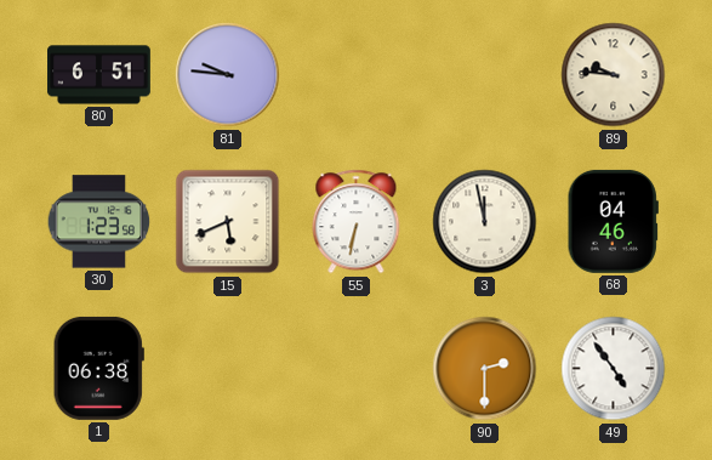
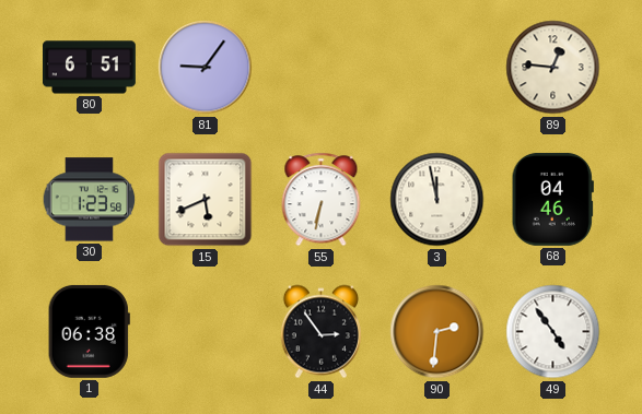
81: 9:46 -> 9:06
89: 9:46 -> 12:46
44: none -> 2:54
90: 2:30 -> 2:31
